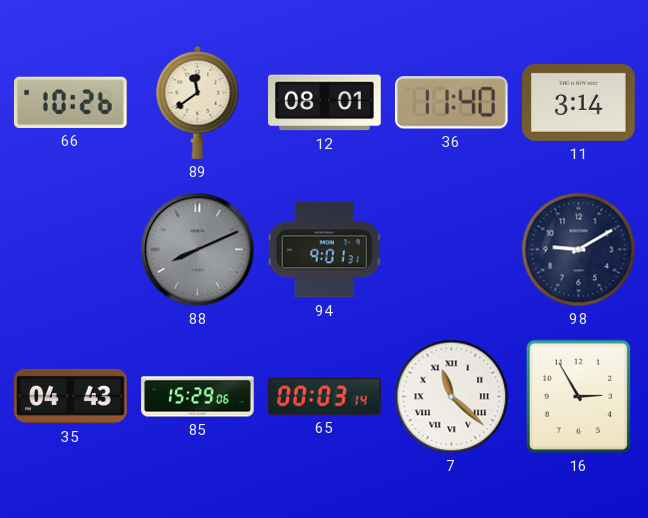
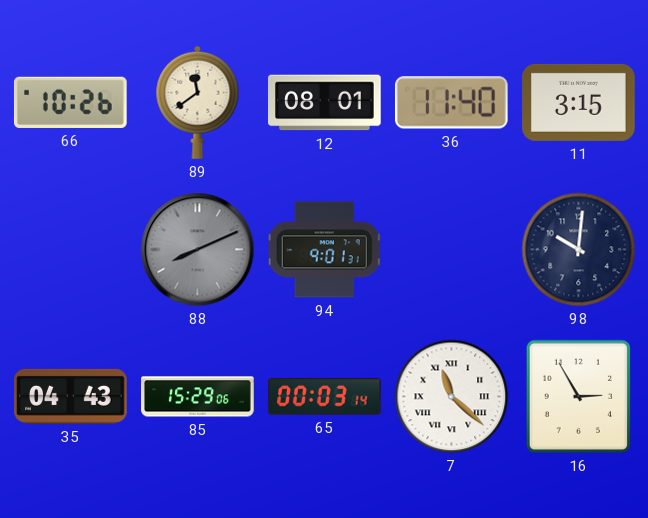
11: 3:14 -> 3:15
98: 9:10 -> 10:01
